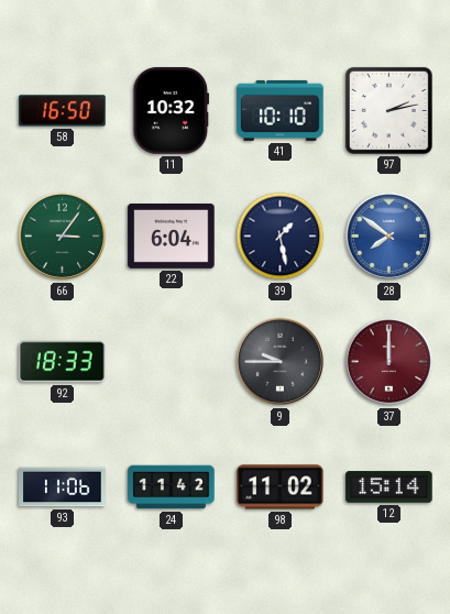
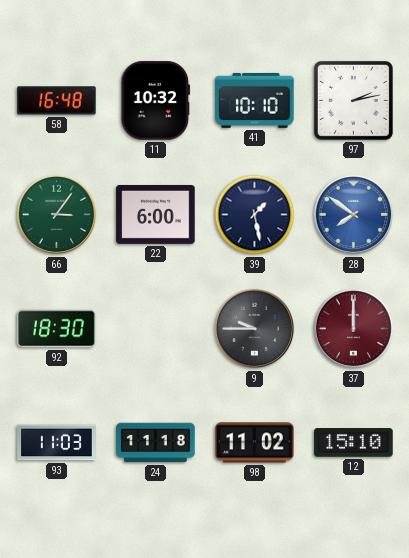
58: 16:50 -> 16:48
22: 6:04 -> 6:00
92: 18:33 -> 18:30
93: 11:06 -> 11:03
24: 11:42 -> 11:18
12: 15:14 -> 15:10
